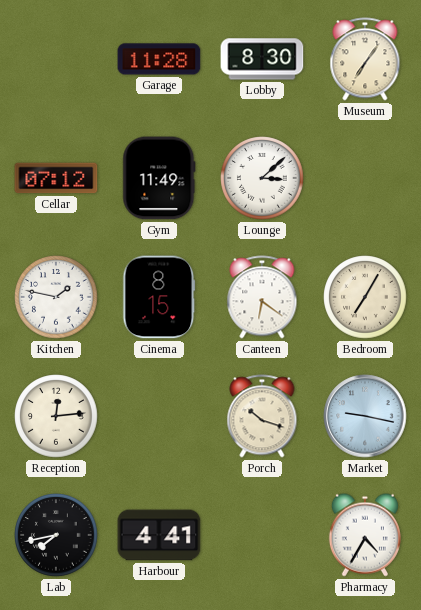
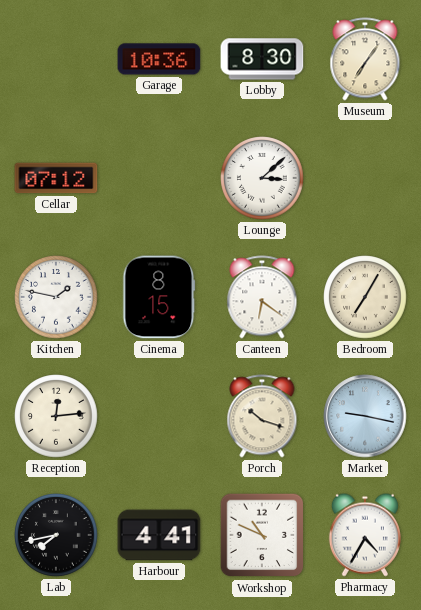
Garage: 11:28 -> 10:36
Gym: 11:49 -> none
Workshop: none -> 10:49
